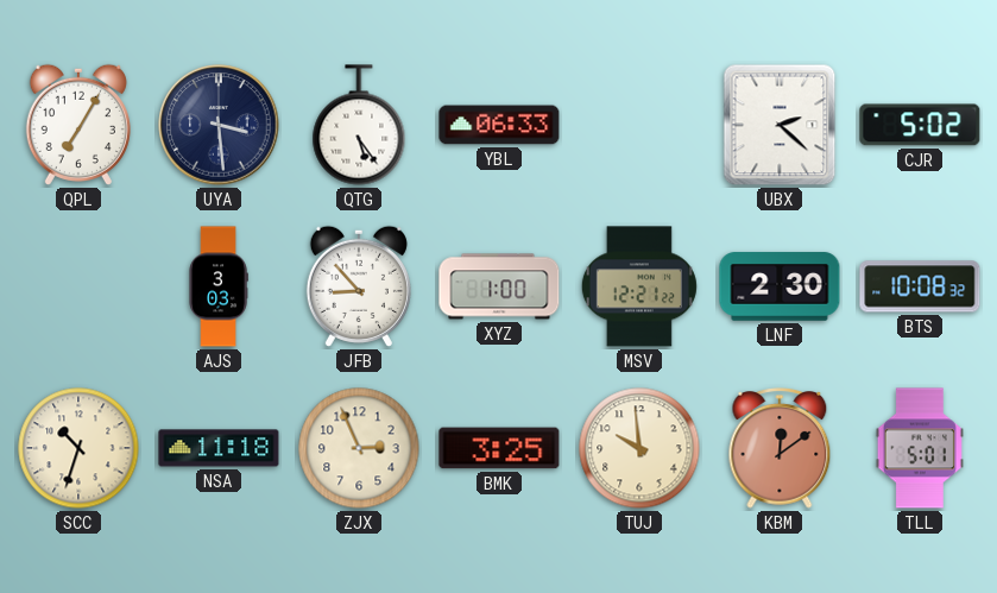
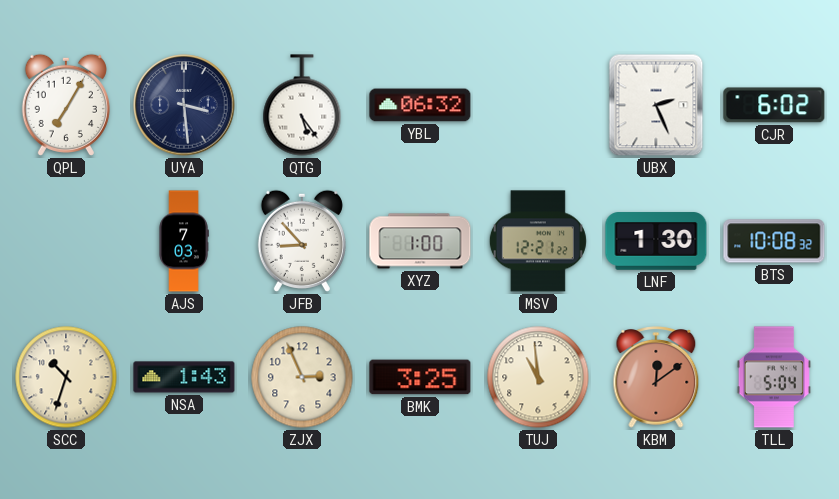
YBL: 06:33 -> 06:32
UBX: 2:22 -> 2:26
CJR: 5:02 -> 6:02
AJS: 3:03 -> 7:03
LNF: 2:30 -> 1:30
NSA: 11:18 -> 1:43
TUJ: 9:59 -> 10:59
TLL: 5:01 -> 5:04
